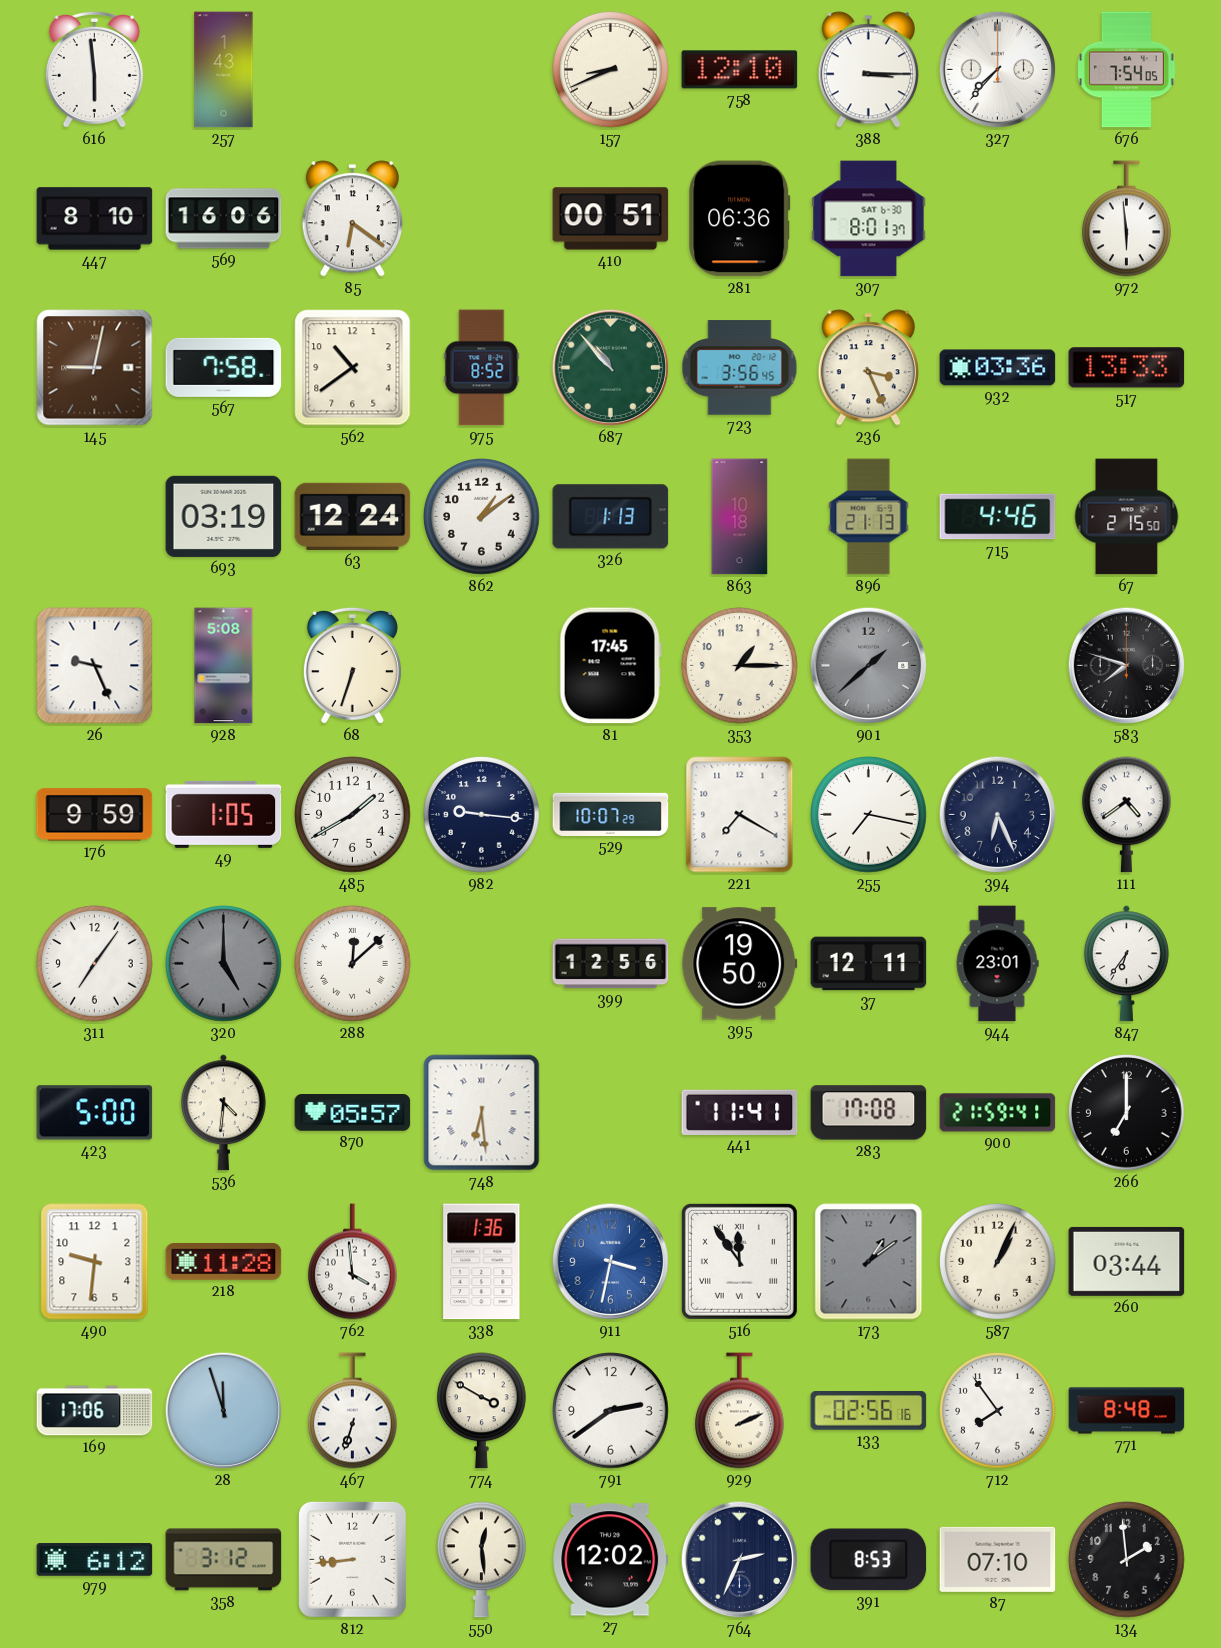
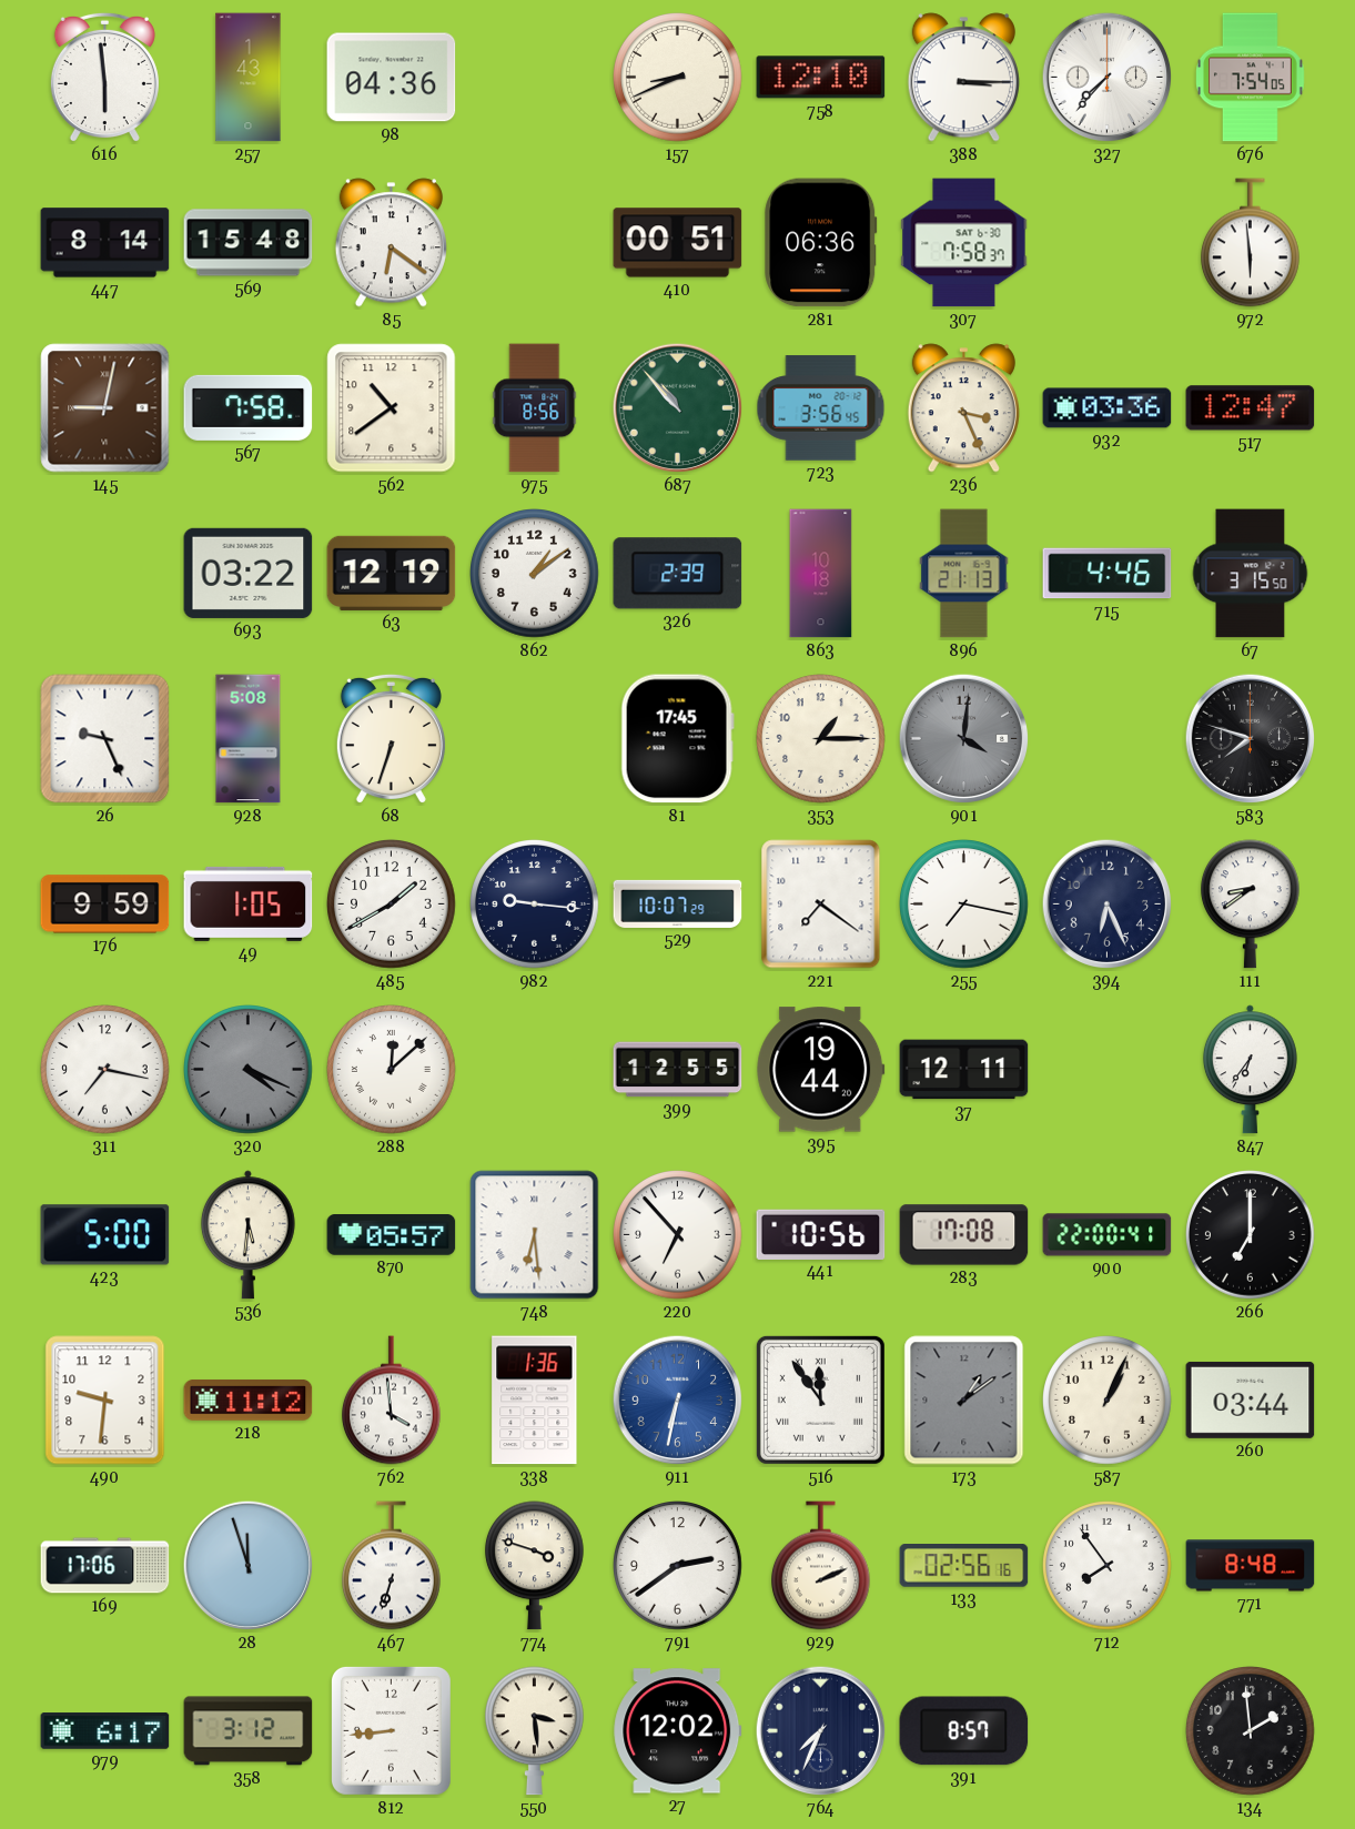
98: none -> 04:36
447: 8:10 -> 8:14
569: 16:06 -> 15:48
307: 8:01 -> 7:58
975: 8:52 -> 8:56
517: 13:33 -> 12:47
693: 03:19 -> 03:22
63: 12:24 -> 12:19
326: 1:13 -> 2:39
67: 2:15 -> 3:15
901: 1:38 -> 4:01
221: 7:20 -> 7:21
111: 4:39 -> 8:39
311: 7:06 -> 7:17
320: 5:00 -> 4:19
399: 12:56 -> 12:55
395: 19:50 -> 19:44
944: 23:01 -> none
536: 4:31 -> 5:31
220: none -> 6:53
441: 11:41 -> 10:56
900: 21:59 -> 22:00
218: 11:28 -> 11:12
911: 3:32 -> 6:32
774: 3:50 -> 3:48
979: 6:12 -> 6:17
550: 12:29 -> 3:29
764: 2:34 -> 7:34
391: 8:53 -> 8:57
87: 07:10 -> none
